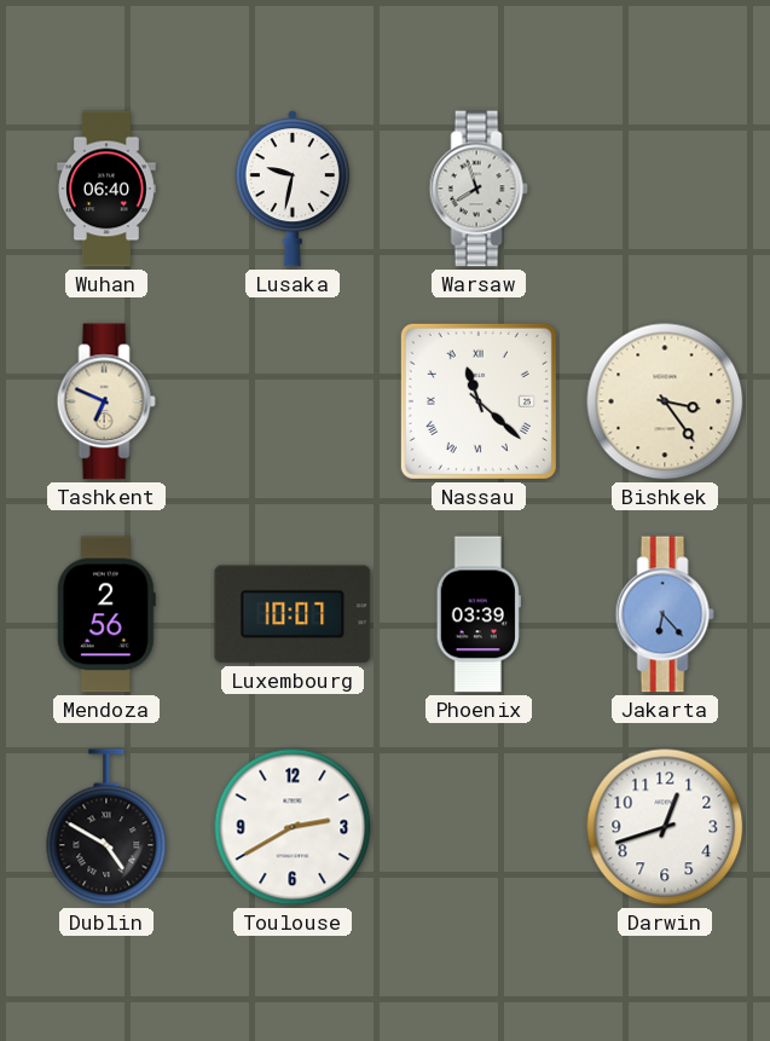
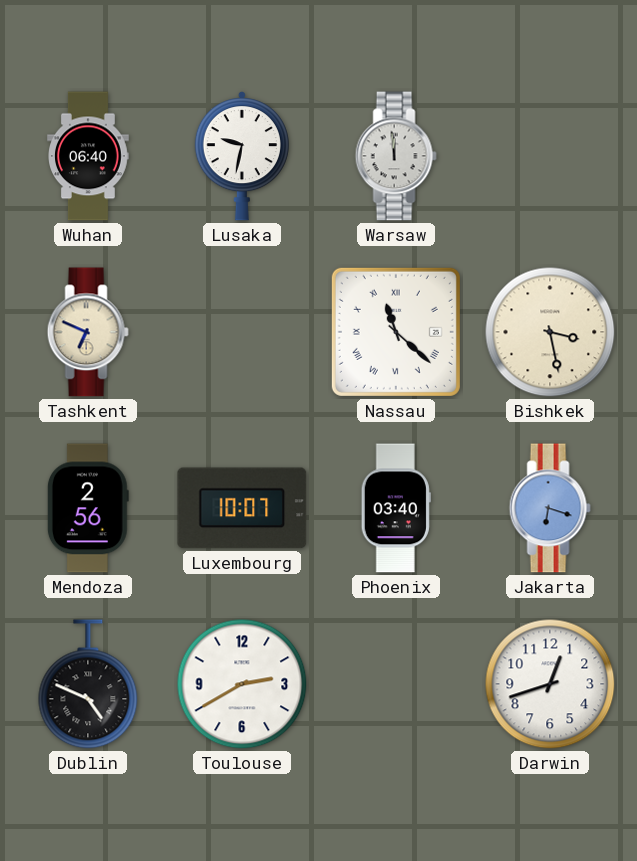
Warsaw: 7:57 -> 11:59
Bishkek: 3:24 -> 3:28
Phoenix: 03:39 -> 03:40
Jakarta: 6:23 -> 6:18
Dublin: 4:50 -> 4:49
